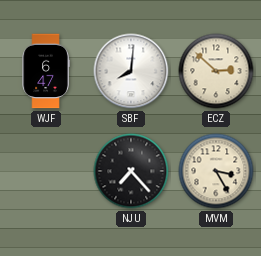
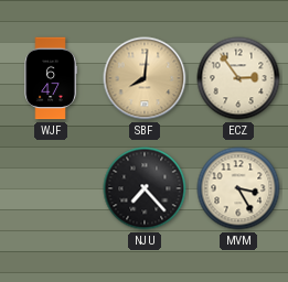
SBF dial: white -> champagne
ECZ: 2:52 -> 2:54
